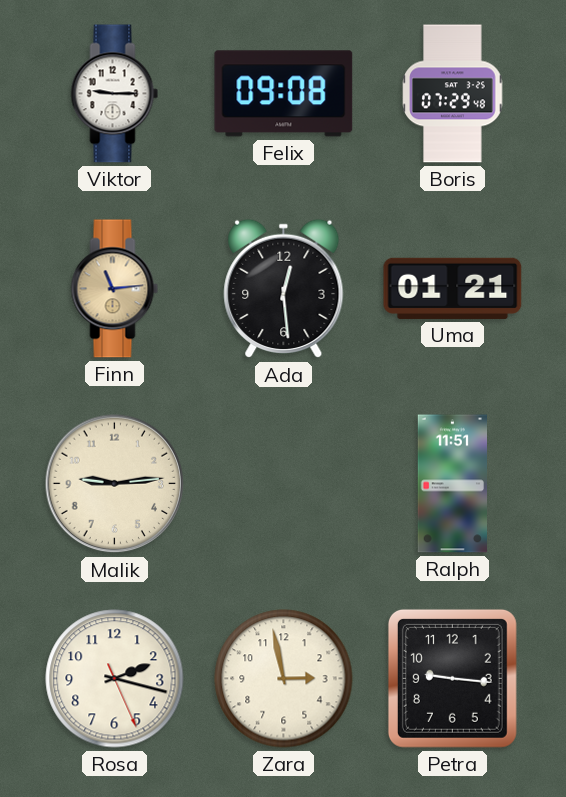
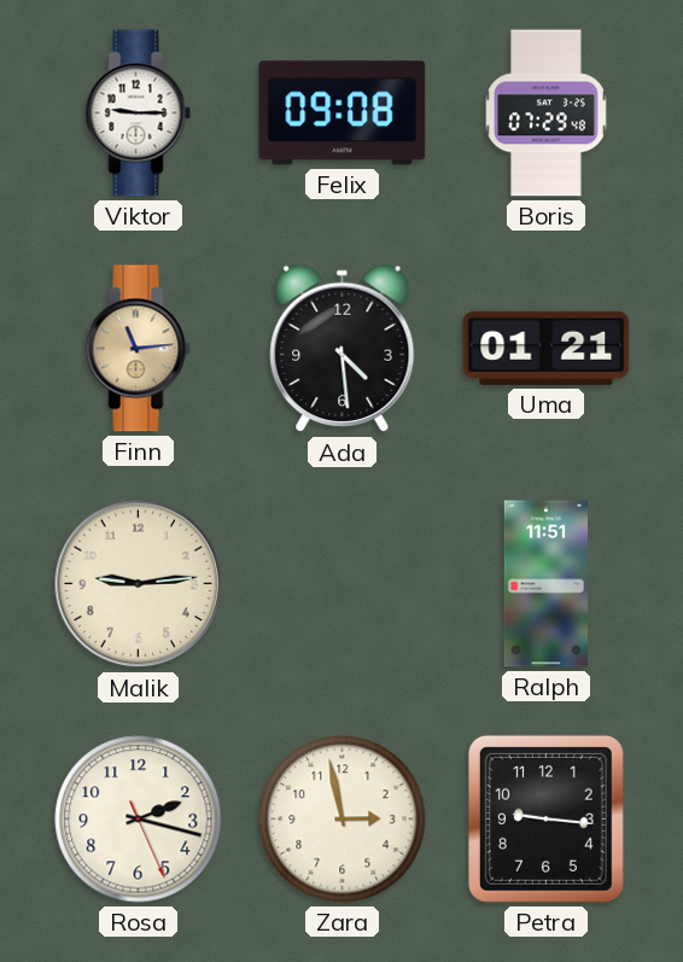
Ada: 12:29 -> 4:29
